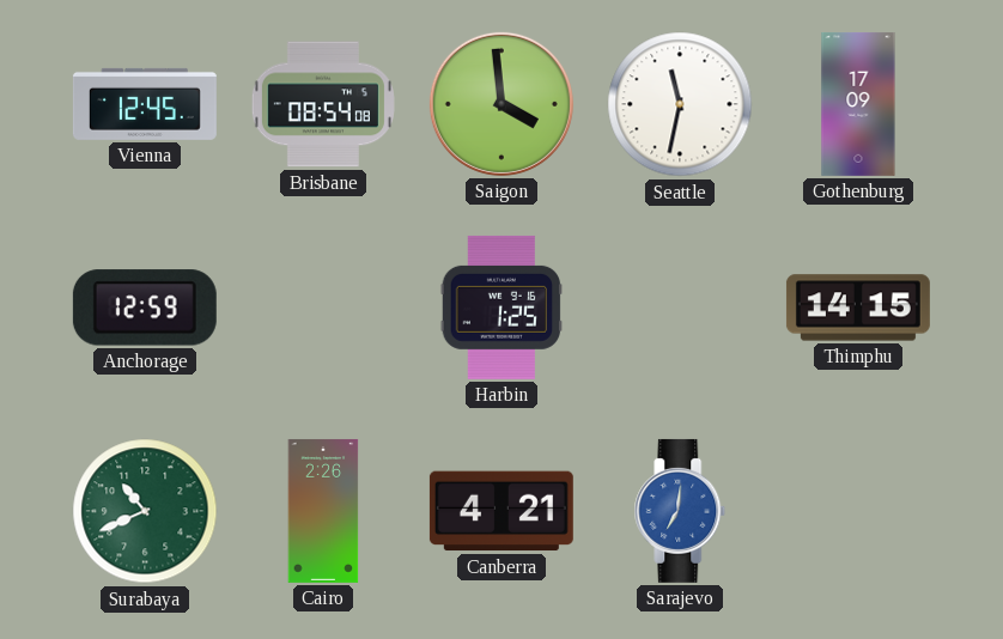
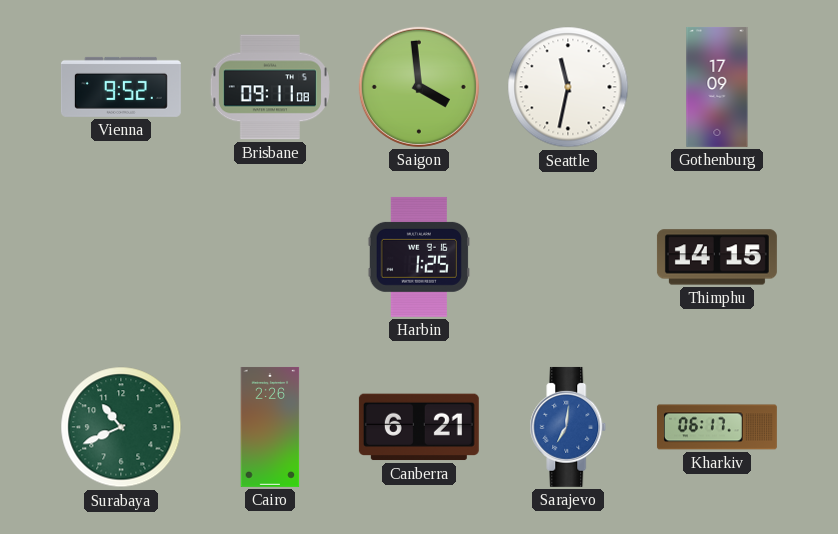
Vienna: 12:45 -> 9:52
Brisbane: 08:54 -> 09:11
Anchorage: 12:59 -> none
Canberra: 4:21 -> 6:21
Kharkiv: none -> 06:17
